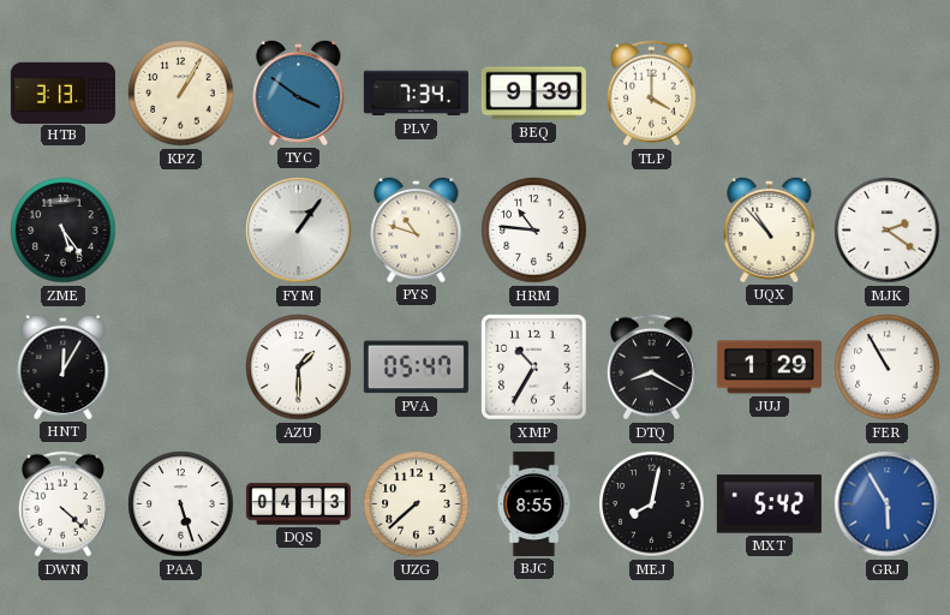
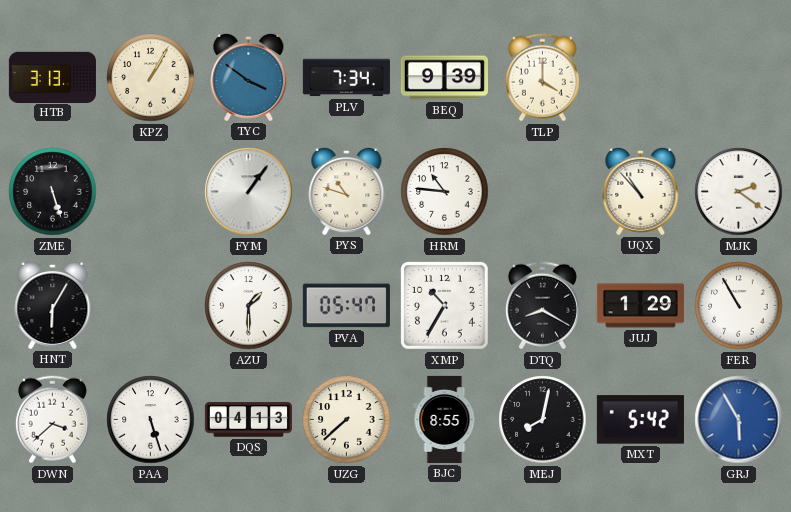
ZME: 5:24 -> 5:27
HNT: 12:05 -> 6:05
DWN: 4:22 -> 3:38
